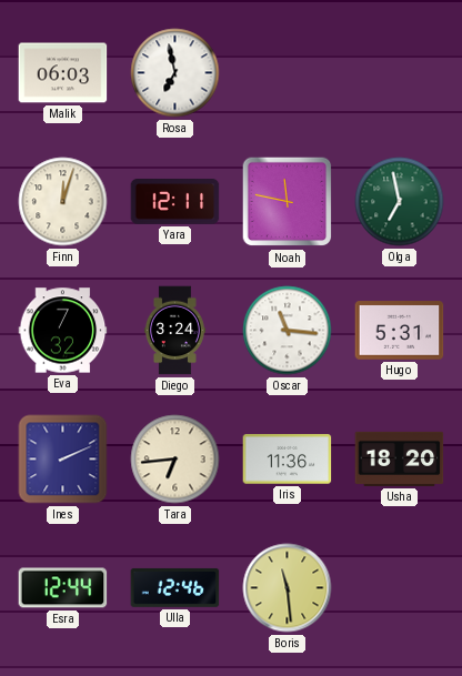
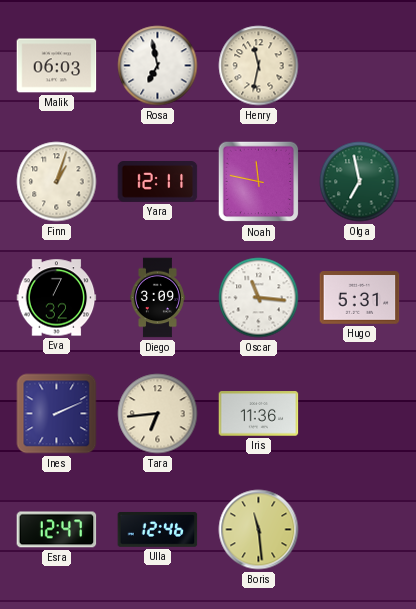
Henry: none -> 11:32
Finn: 12:03 -> 1:03
Diego: 3:24 -> 3:09
Usha: 18:20 -> none
Esra: 12:44 -> 12:47
